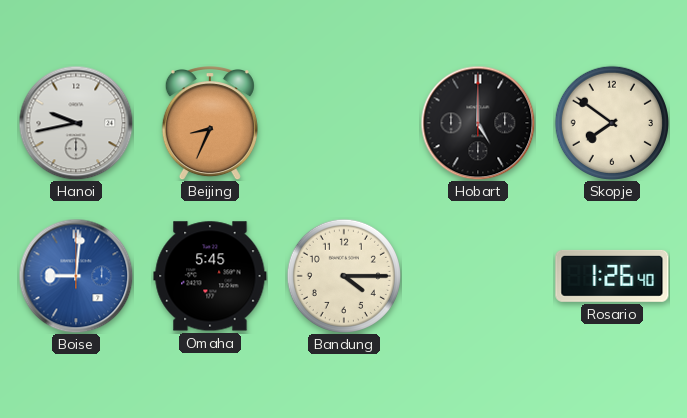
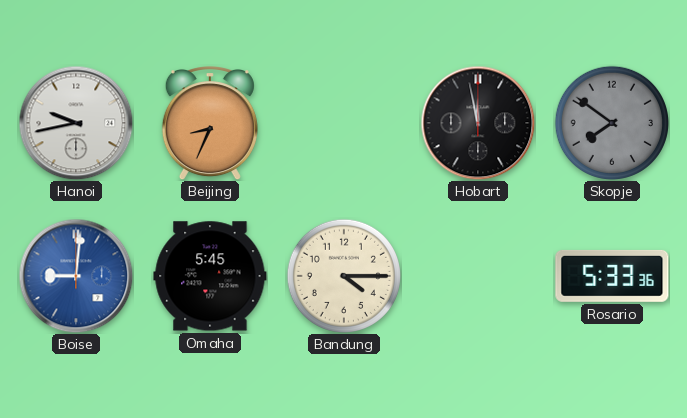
Hobart: 5:00 -> 11:58
Skopje dial: cream -> grey
Rosario: 1:26 -> 5:33
